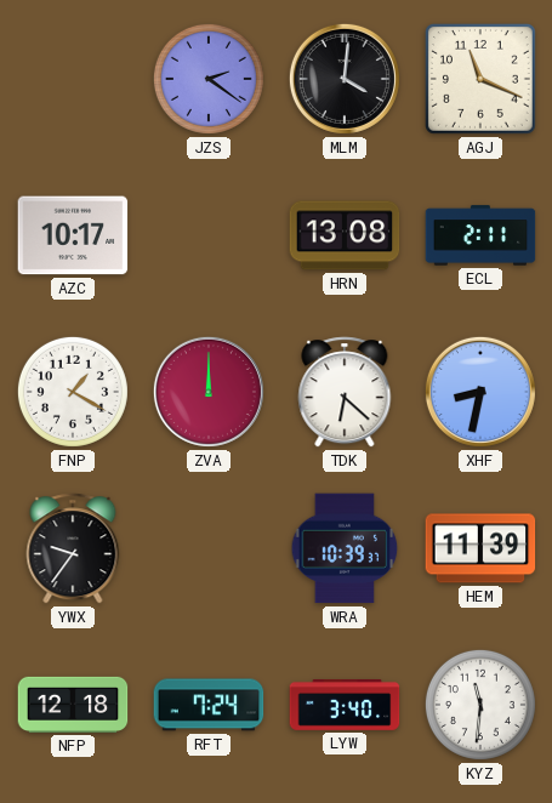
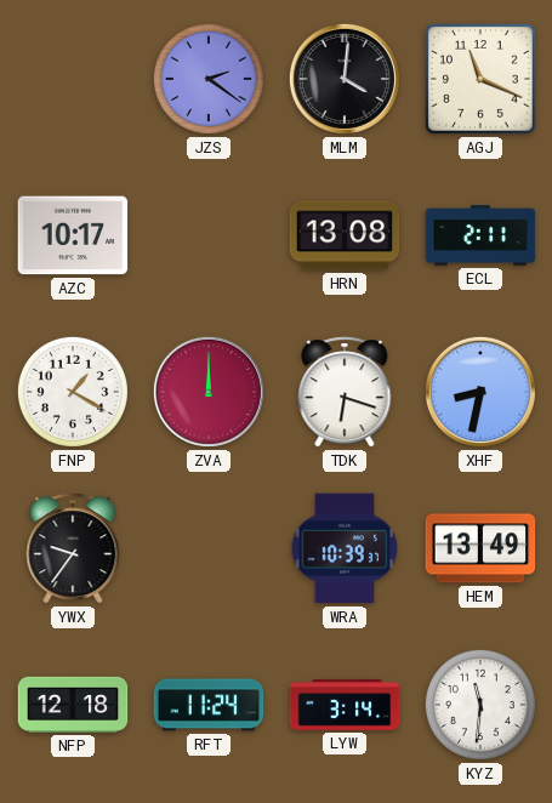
TDK: 6:22 -> 6:18
HEM: 11:39 -> 13:49
RFT: 7:24 -> 11:24
LYW: 3:40 -> 3:14
